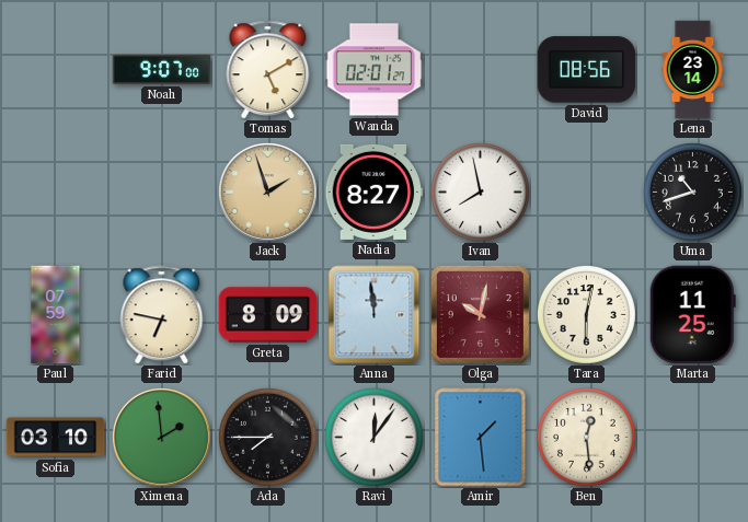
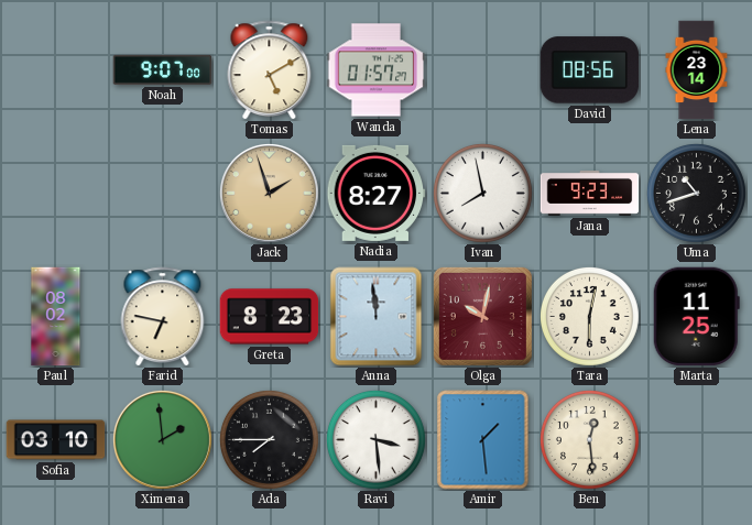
Wanda: 02:01 -> 01:57
Jana: none -> 9:23
Paul: 07:59 -> 08:02
Greta: 8:09 -> 8:23
Ravi: 12:06 -> 3:29
